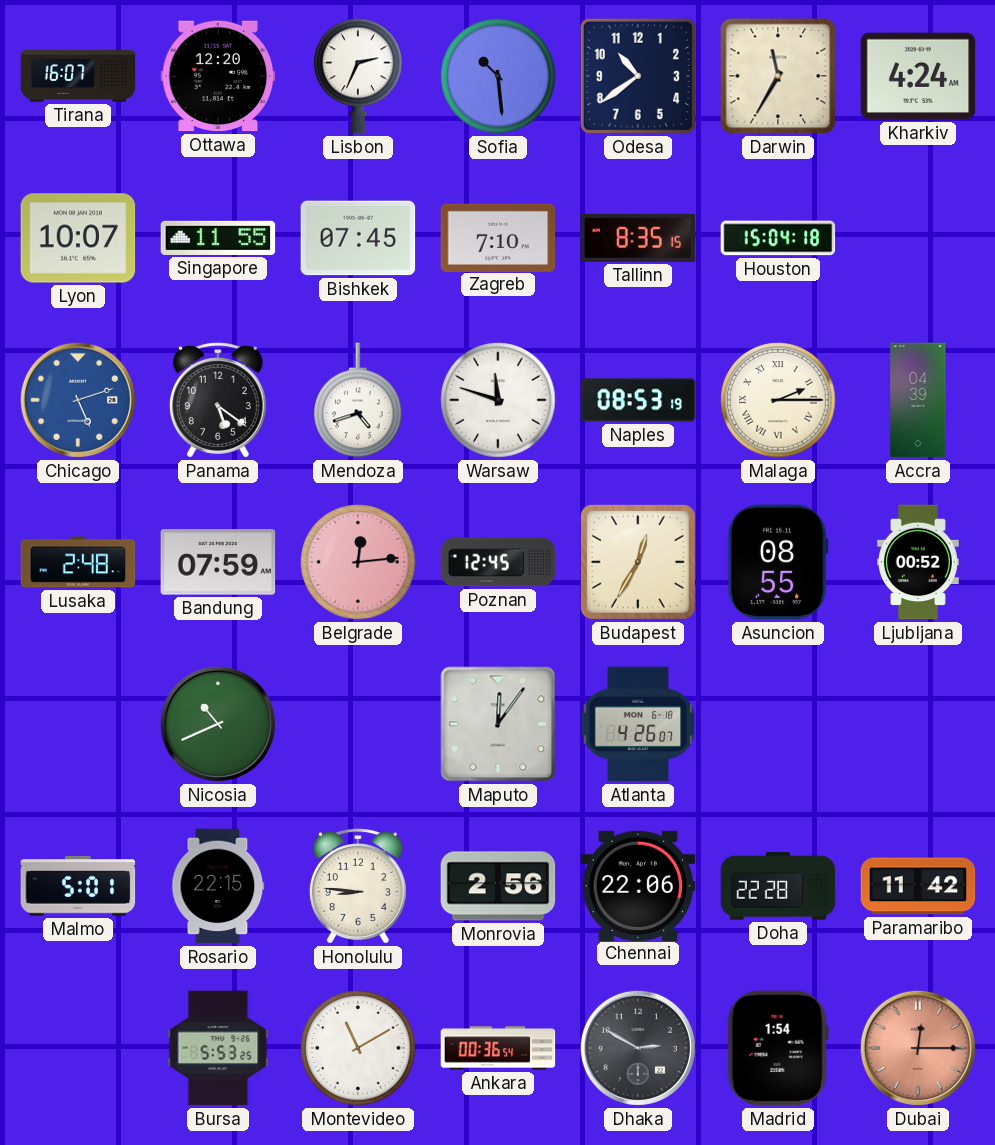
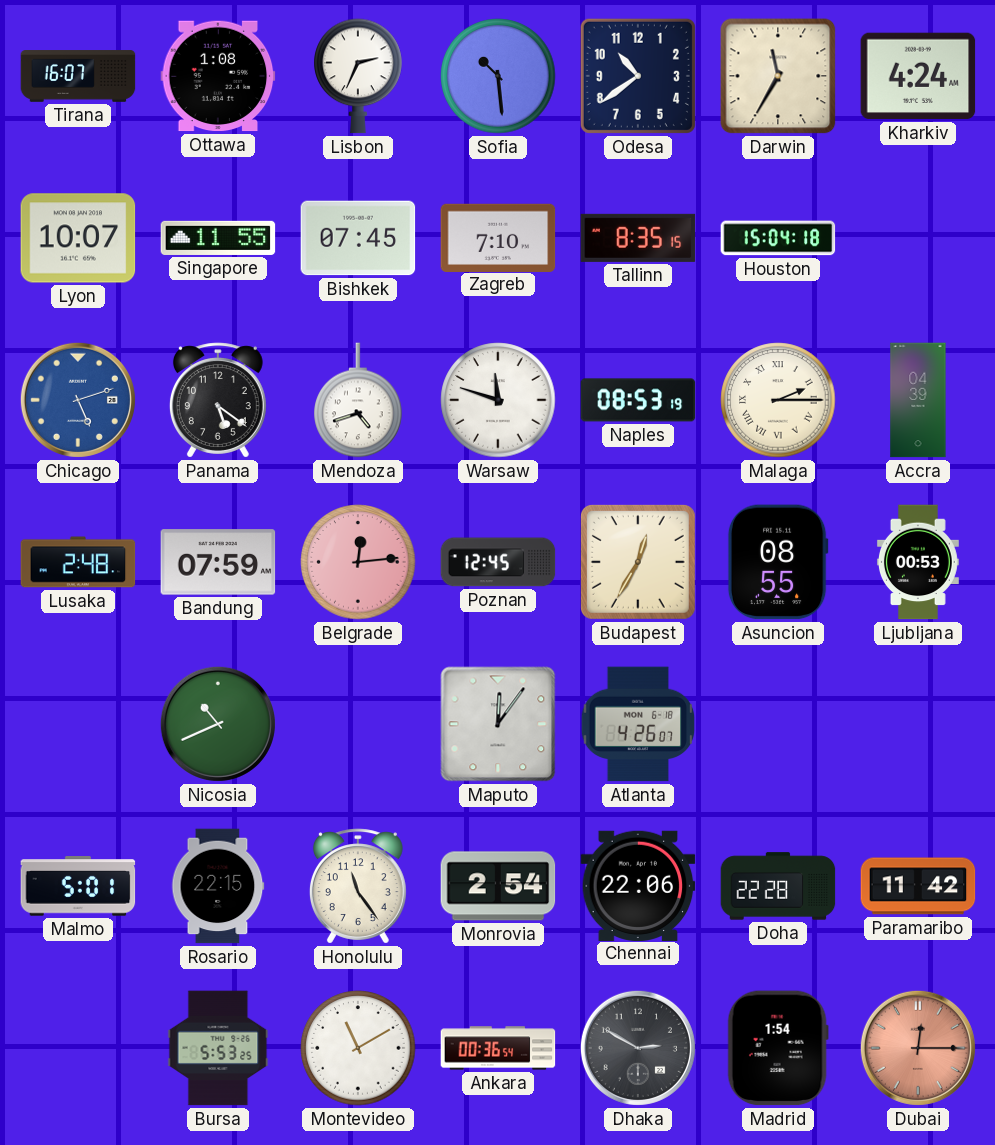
Ottawa: 12:20 -> 1:08
Ljubljana: 00:52 -> 00:53
Honolulu: 8:46 -> 11:24
Monrovia: 2:56 -> 2:54
